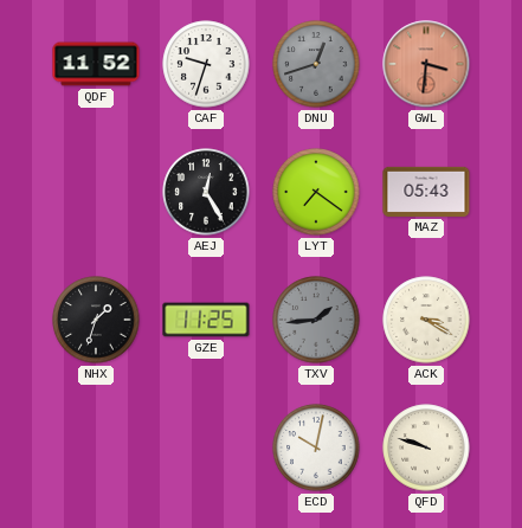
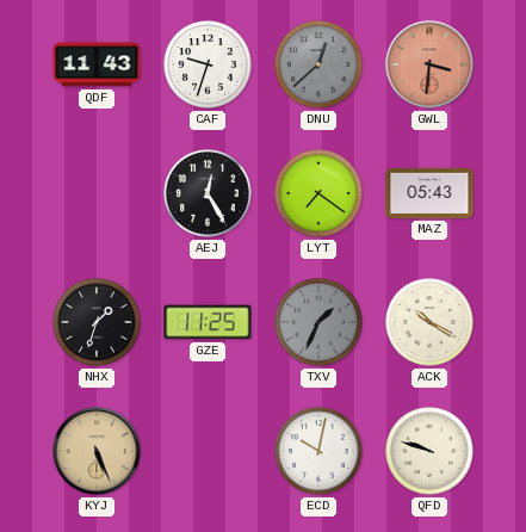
QDF: 11:52 -> 11:43
DNU: 12:42 -> 12:38
TXV: 1:44 -> 1:34
ACK: 3:20 -> 10:20
KYJ: none -> 5:26
